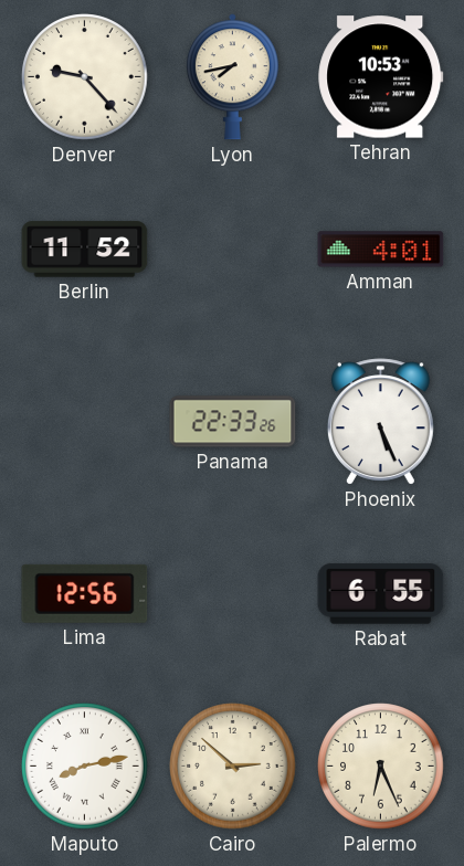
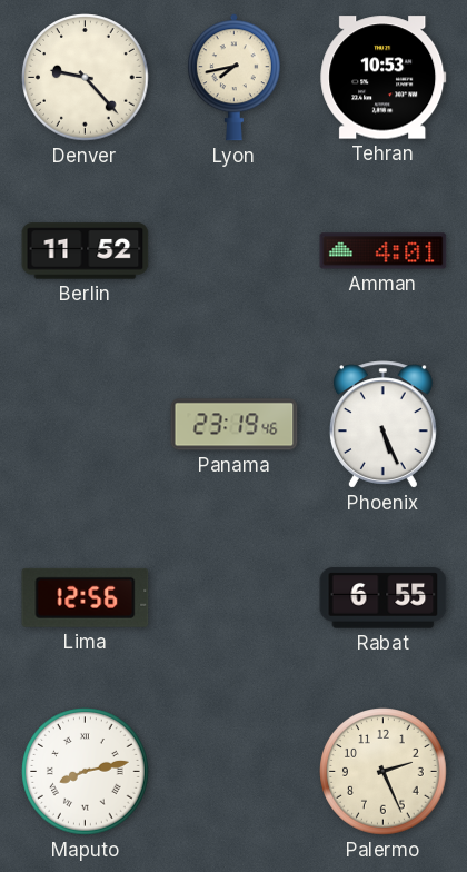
Panama: 22:33 -> 23:19
Cairo: 2:52 -> none
Palermo: 6:26 -> 2:26
